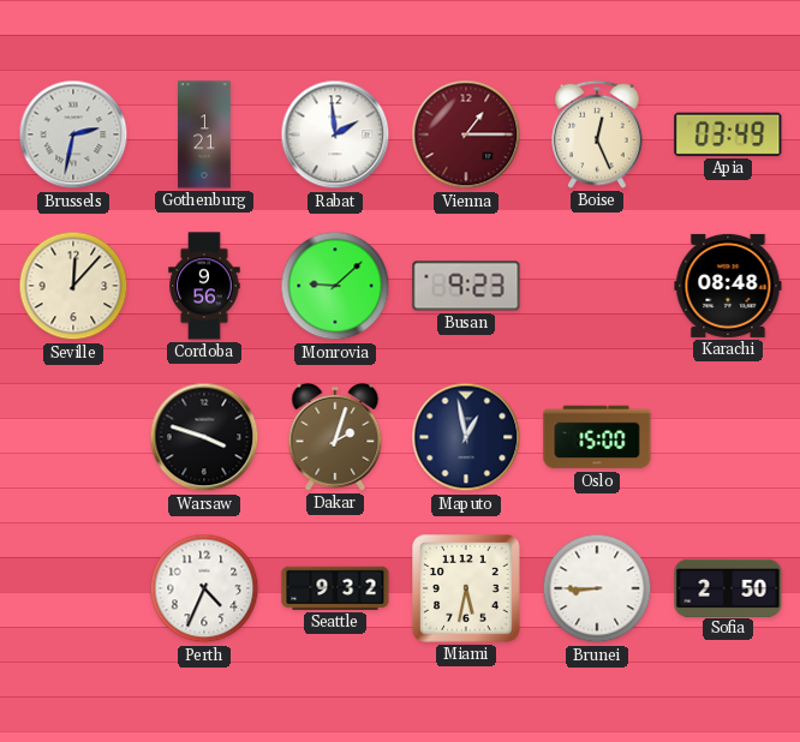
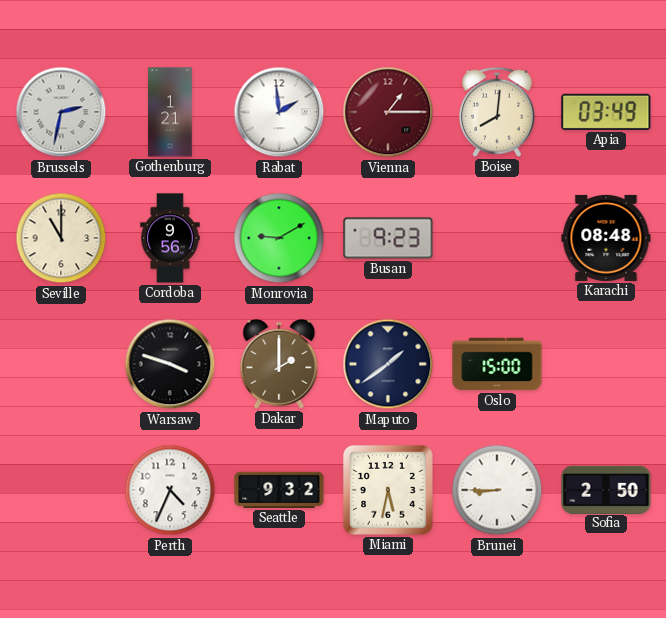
Boise: 12:26 -> 8:01
Seville: 12:07 -> 11:00
Monrovia: 9:08 -> 9:10
Dakar: 2:03 -> 2:00
Maputo: 12:58 -> 1:39
